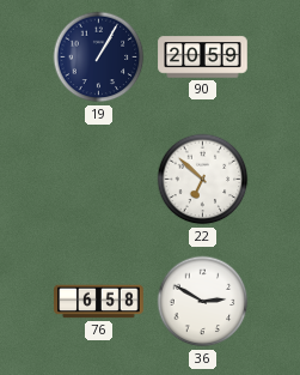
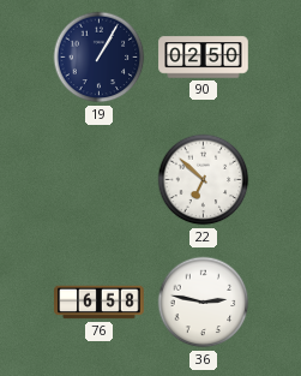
90: 20:59 -> 02:50
36: 2:50 -> 2:47
